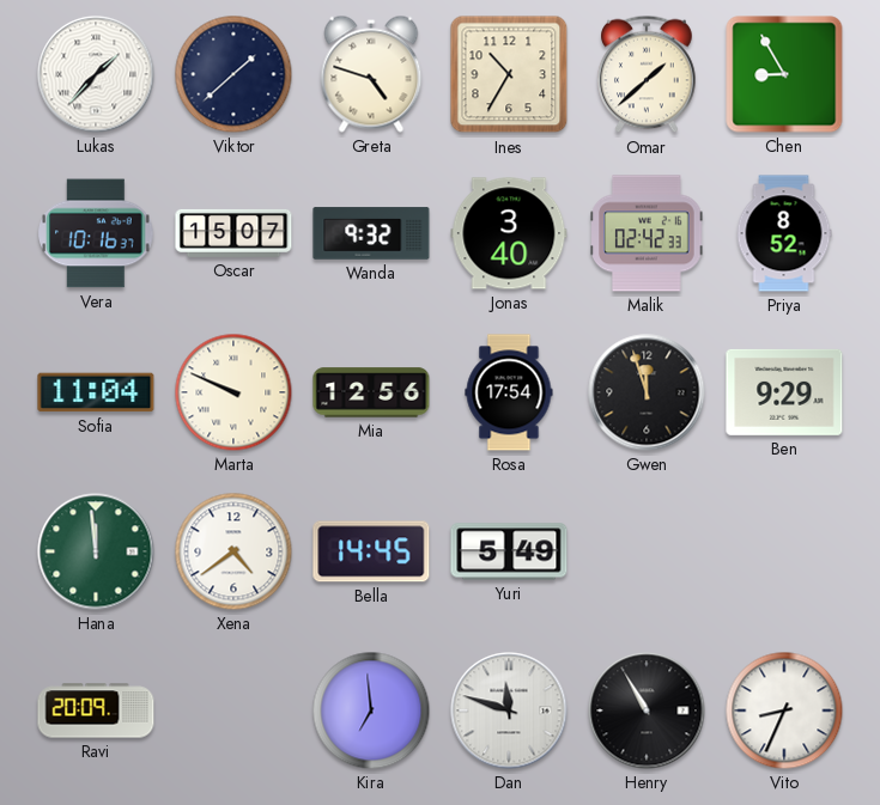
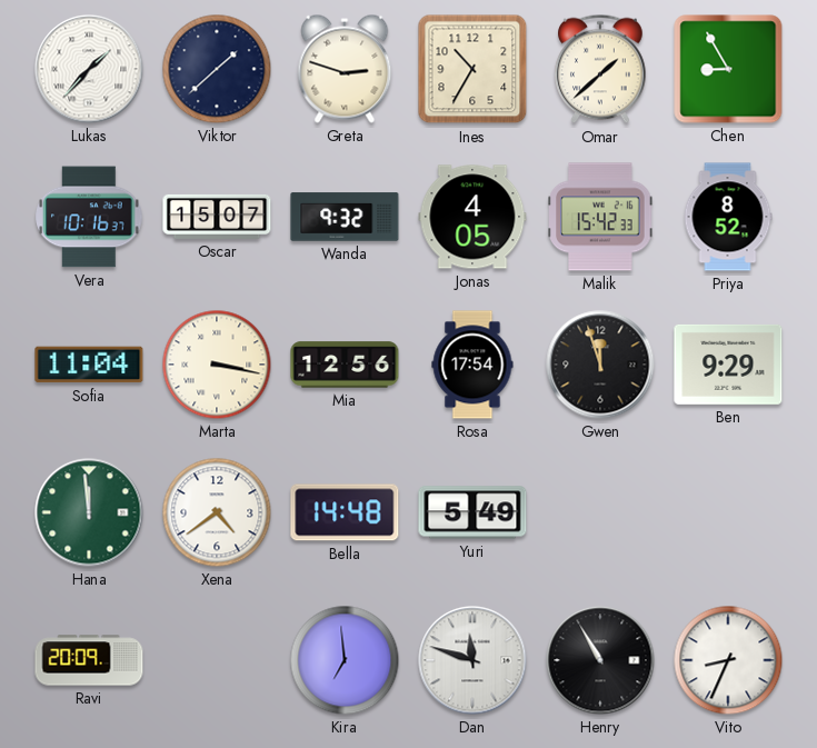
Greta: 4:48 -> 2:48
Jonas: 3:40 -> 4:05
Malik: 02:42 -> 15:42
Marta: 9:49 -> 3:17
Bella: 14:45 -> 14:48
